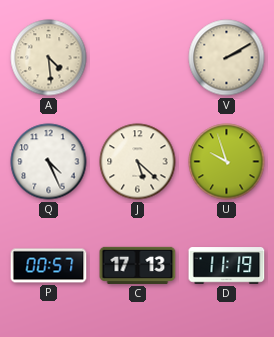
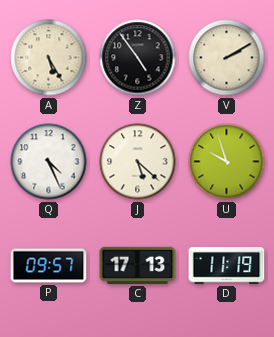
A: 4:29 -> 5:25
Z: none -> 4:54
P: 00:57 -> 09:57
